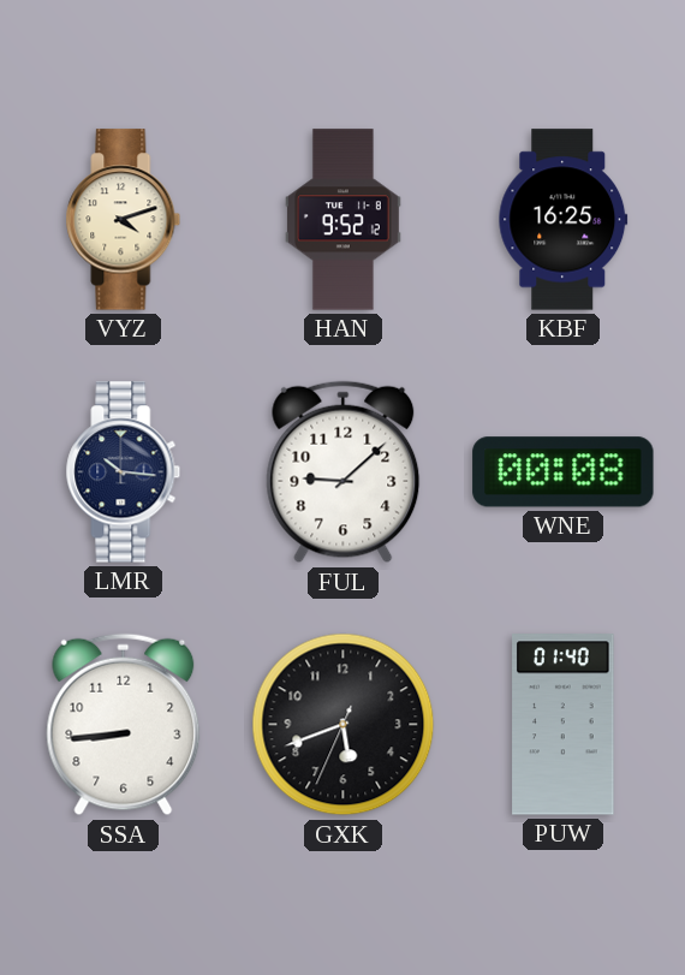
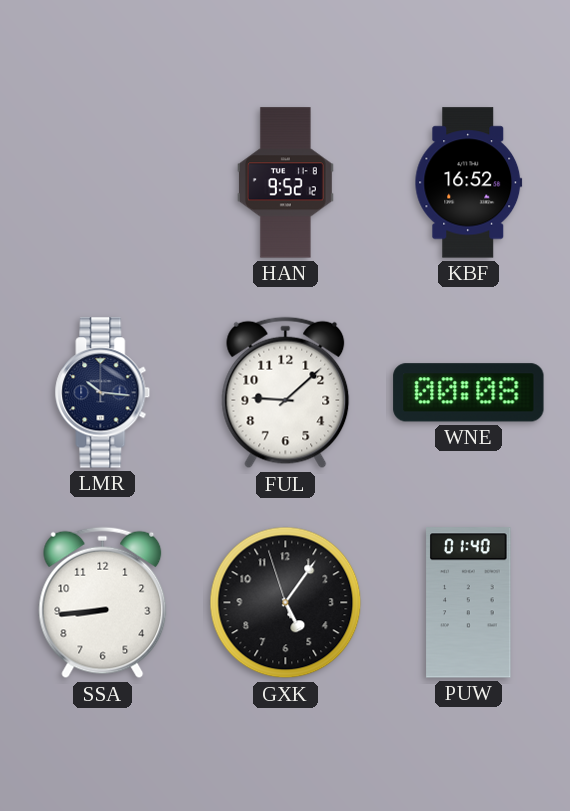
VYZ: 4:12 -> none
KBF: 16:25 -> 16:52
GXK: 5:41 -> 5:05
